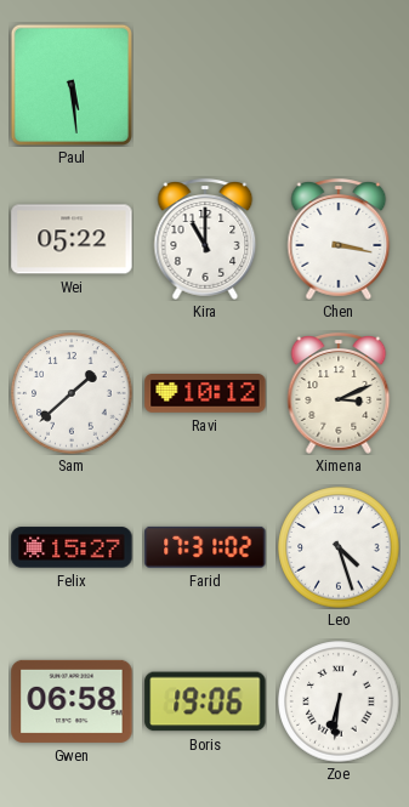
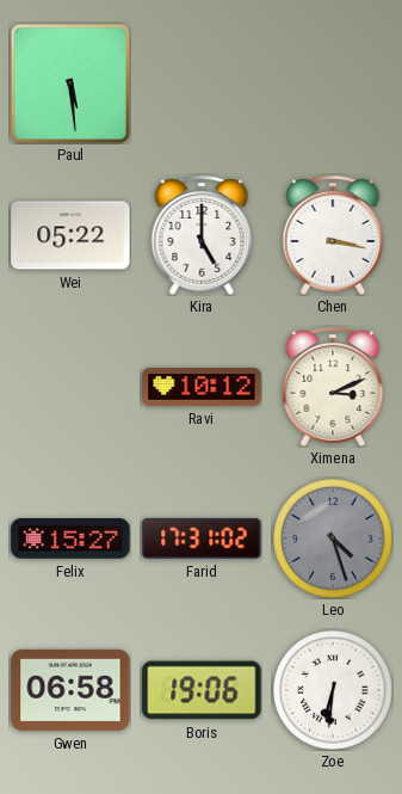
Kira: 11:00 -> 5:00
Sam: 1:38 -> none
Leo dial: white -> grey
